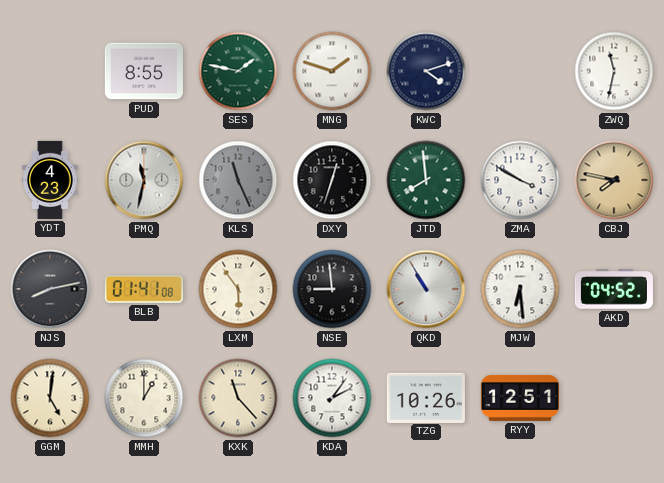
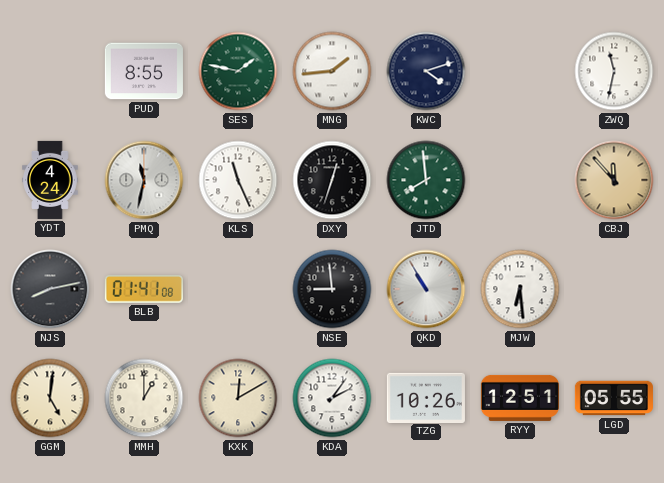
MNG: 1:48 -> 1:44
YDT: 4:23 -> 4:24
KLS dial: grey -> white
ZMA: 3:50 -> none
CBJ: 7:47 -> 11:53
LXM: 5:54 -> none
AKD: 04:52 -> none
KXK: 11:23 -> 12:10
LGD: none -> 05:55
